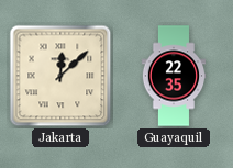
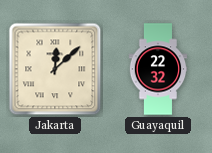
Guayaquil: 22:35 -> 22:32
